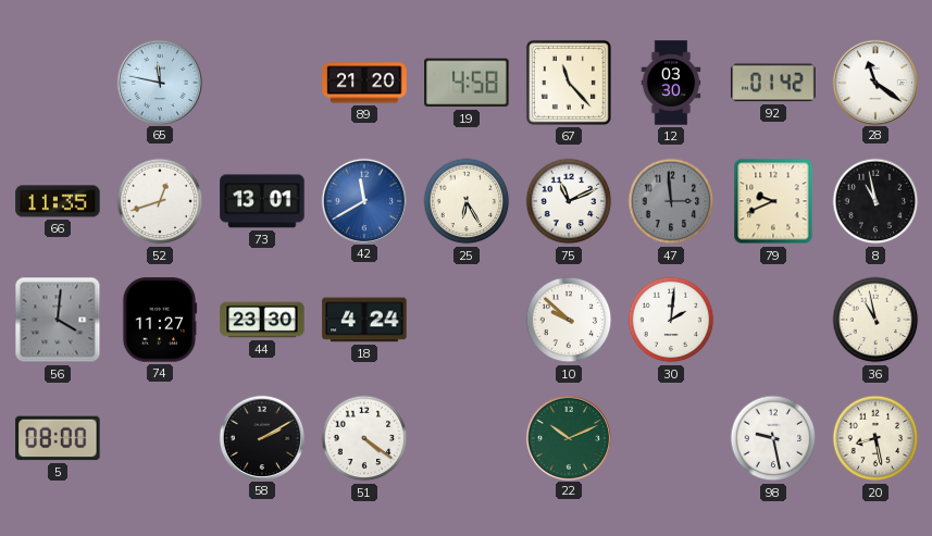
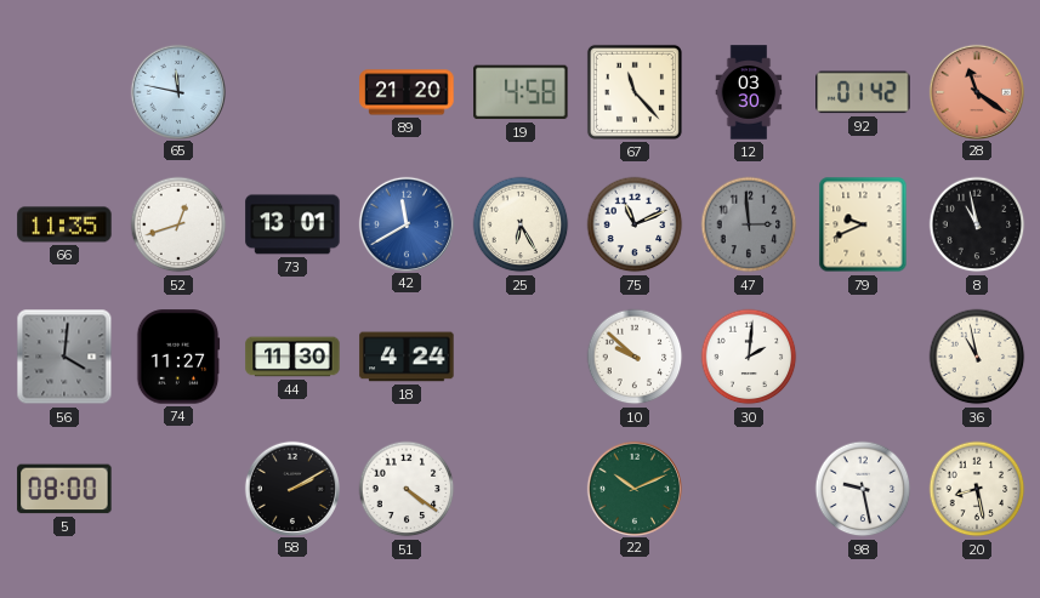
28 dial: white -> salmon
44: 23:30 -> 11:30
